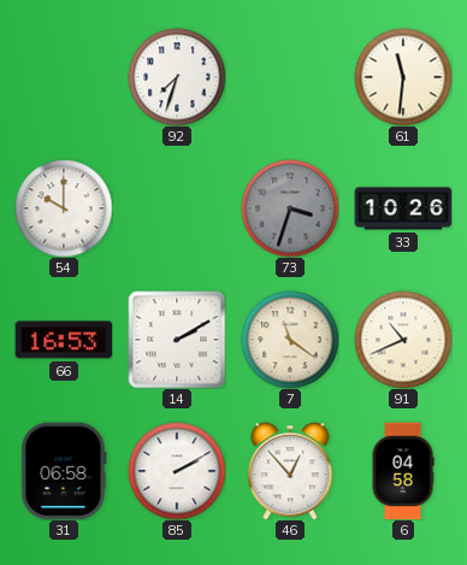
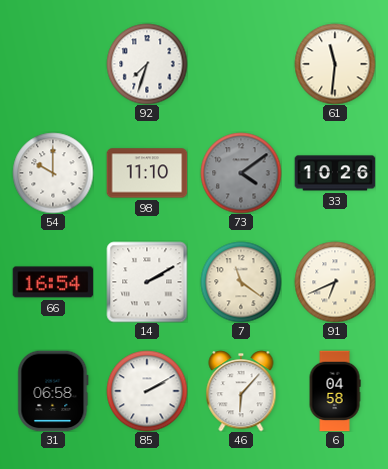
98: none -> 11:10
73: 3:33 -> 4:09
66: 16:53 -> 16:54
91: 10:41 -> 6:41
46: 12:53 -> 6:07
